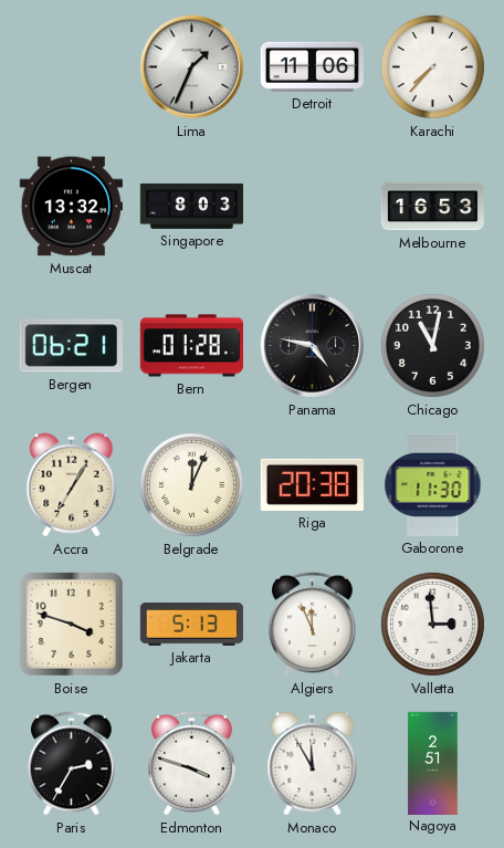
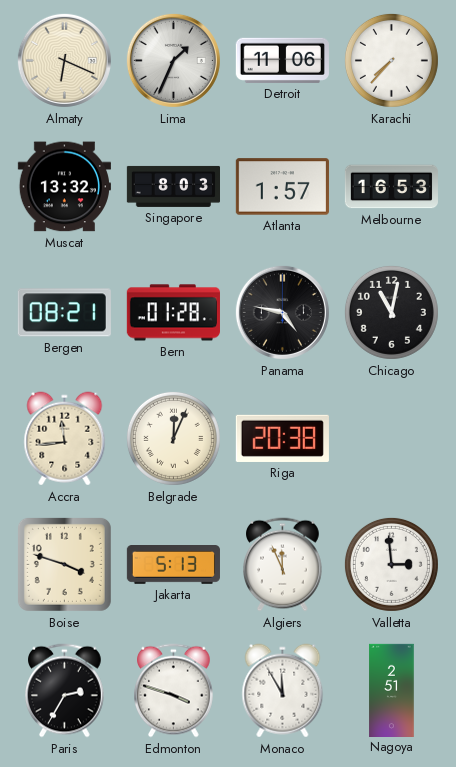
Almaty: none -> 6:19
Atlanta: none -> 1:57
Bergen: 06:21 -> 08:21
Accra: 7:05 -> 11:44
Gaborone: 11:30 -> none
